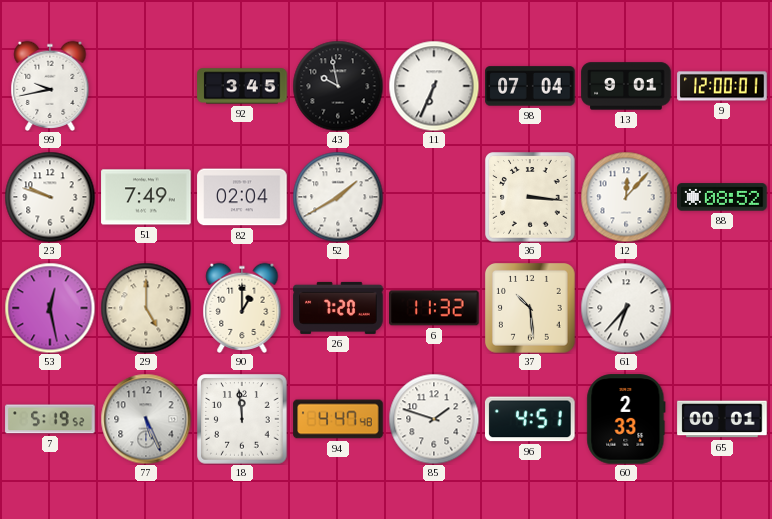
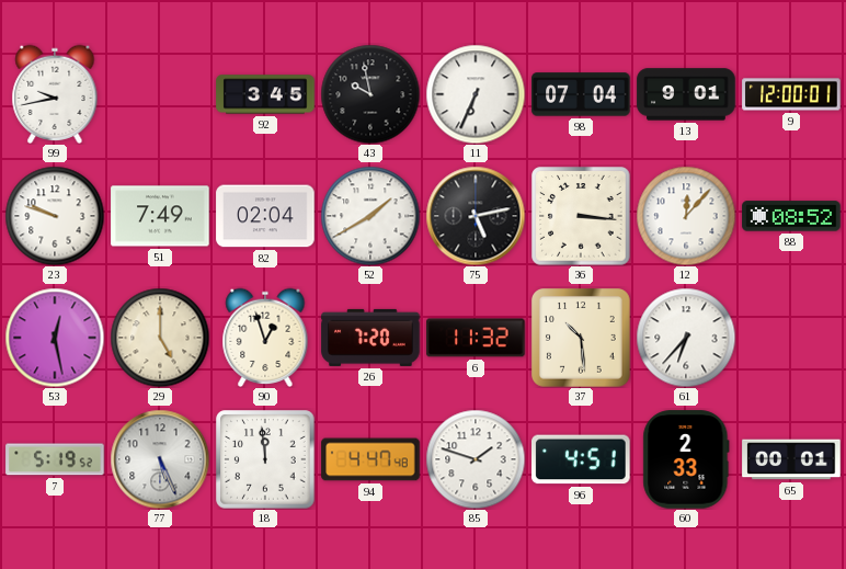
75: none -> 5:13
90: 1:00 -> 12:57
